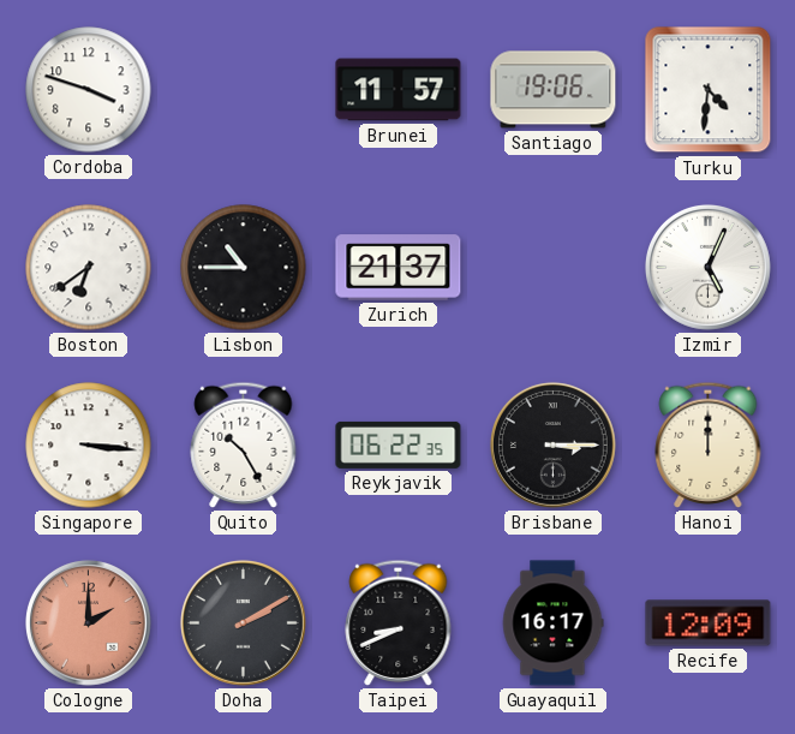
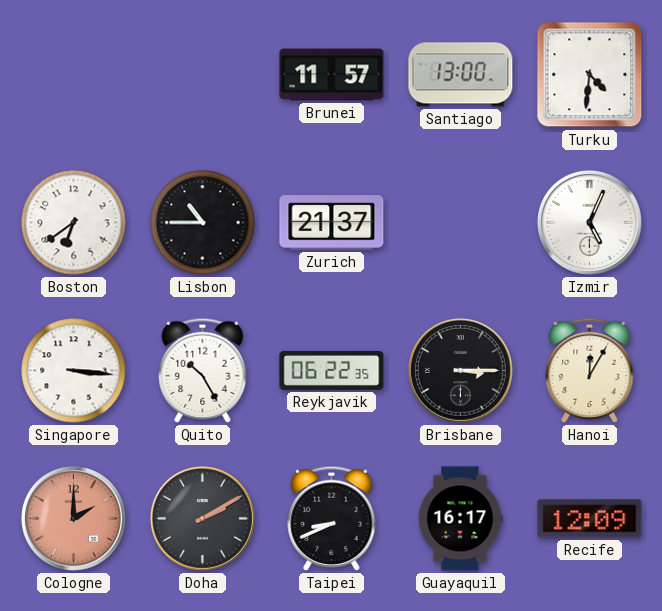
Cordoba: 3:48 -> none
Santiago: 19:06 -> 13:00
Hanoi: 12:00 -> 12:05
